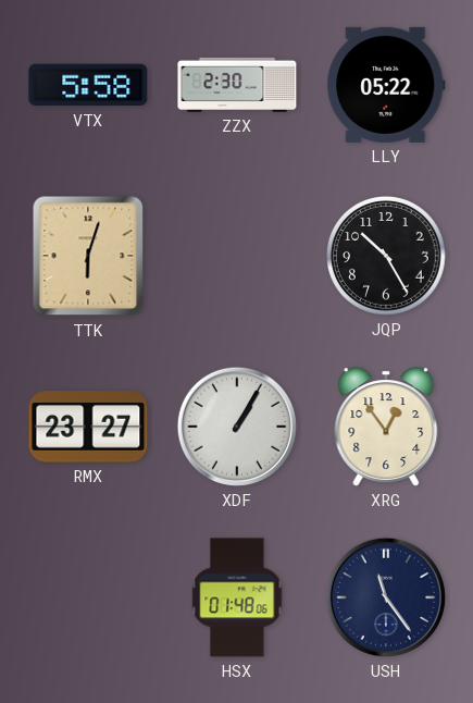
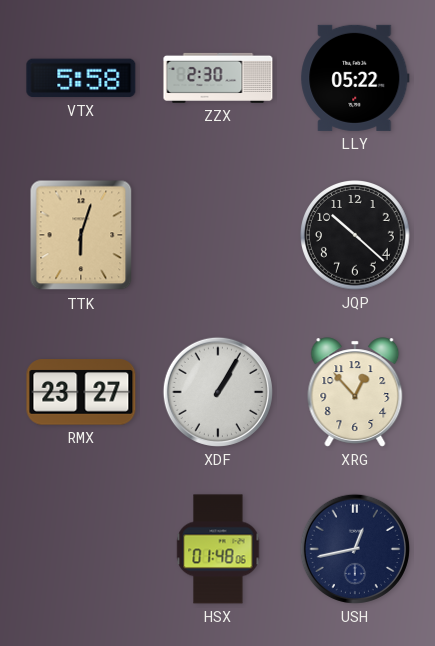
JQP: 10:25 -> 10:22
XRG: 12:54 -> 12:53
USH: 11:24 -> 12:43
